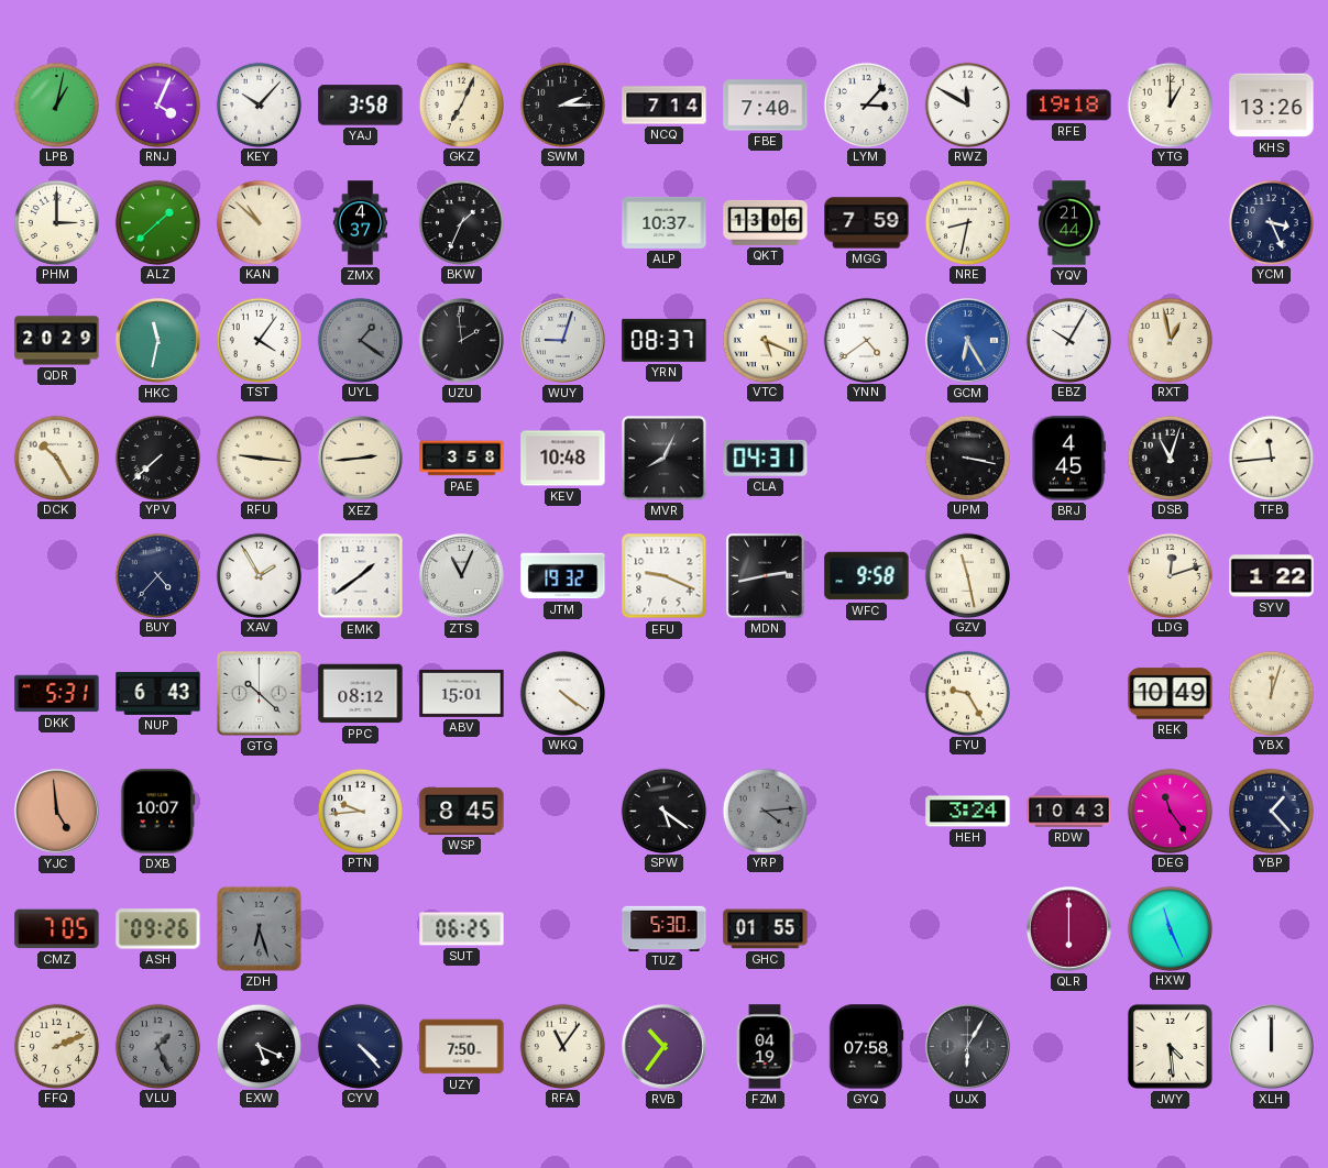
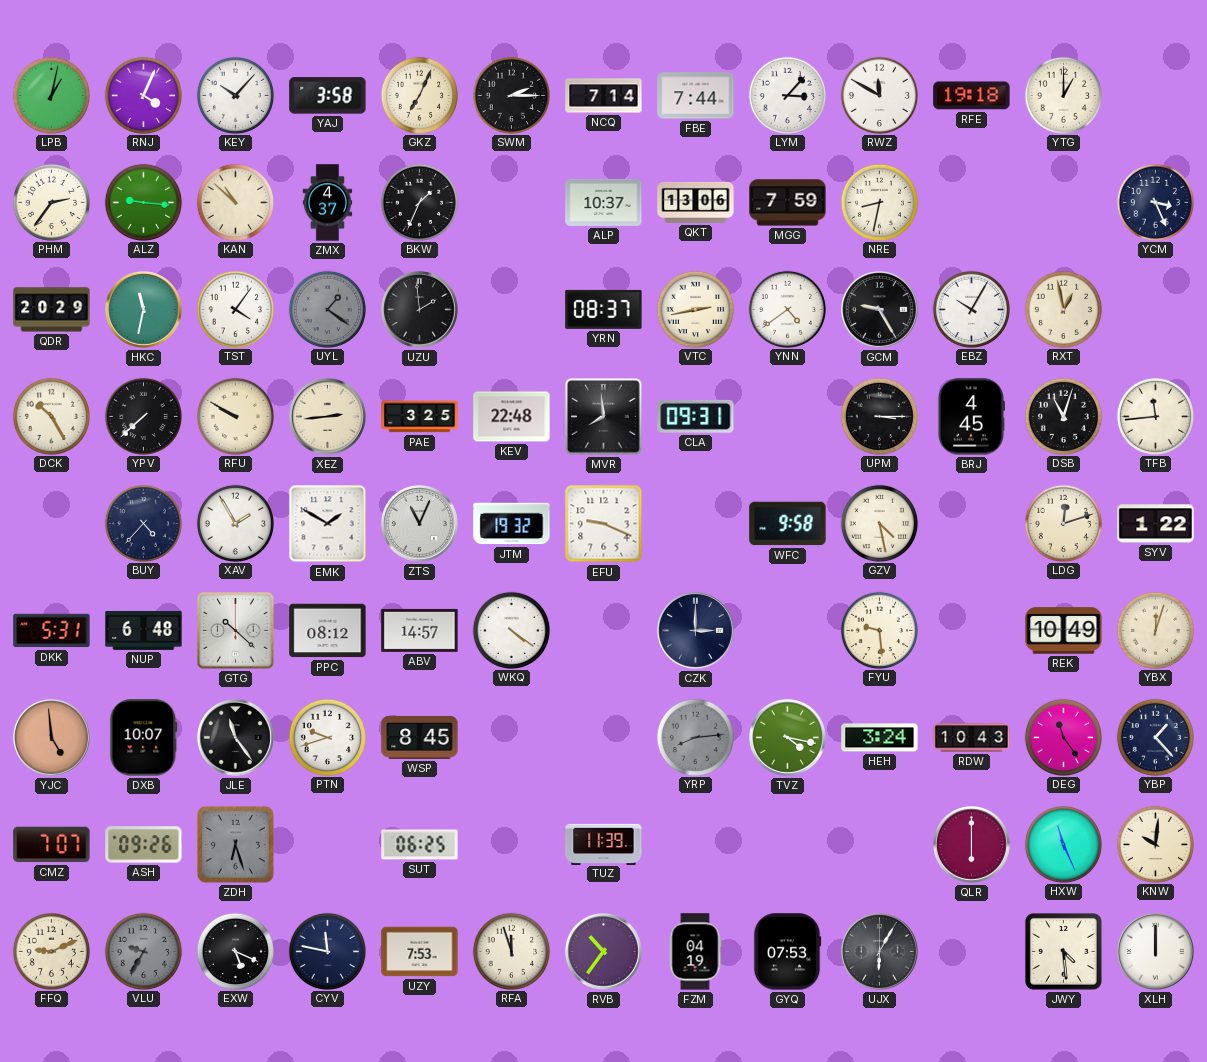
FBE: 7:40 -> 7:44
KHS: 13:26 -> none
PHM: 3:00 -> 2:36
ALZ: 1:38 -> 9:16
YQV: 21:44 -> none
WUY: 9:03 -> none
VTC: 5:19 -> 2:43
GCM: 6:25 -> 9:25
GCM dial: blue -> black
RFU: 9:16 -> 9:50
PAE: 3:58 -> 3:25
KEV: 10:48 -> 22:48
MVR: 8:04 -> 7:59
CLA: 04:31 -> 09:31
UPM: 3:17 -> 3:15
EMK: 1:39 -> 1:50
MDN: 2:43 -> none
GZV: 11:28 -> 4:28
NUP: 6:43 -> 6:48
ABV: 15:01 -> 14:57
CZK: none -> 3:00
FYU: 9:25 -> 9:29
JLE: none -> 11:24
PTN: 9:44 -> 9:42
SPW: 5:21 -> none
YRP: 4:14 -> 8:14
TVZ: none -> 4:17
CMZ: 7:05 -> 7:07
TUZ: 5:30 -> 11:39
GHC: 01:55 -> none
KNW: none -> 10:01
FFQ: 2:11 -> 9:11
VLU: 1:26 -> 9:35
CYV: 4:23 -> 11:47
UZY: 7:50 -> 7:53
RFA: 11:06 -> 11:57
GYQ: 07:58 -> 07:53
